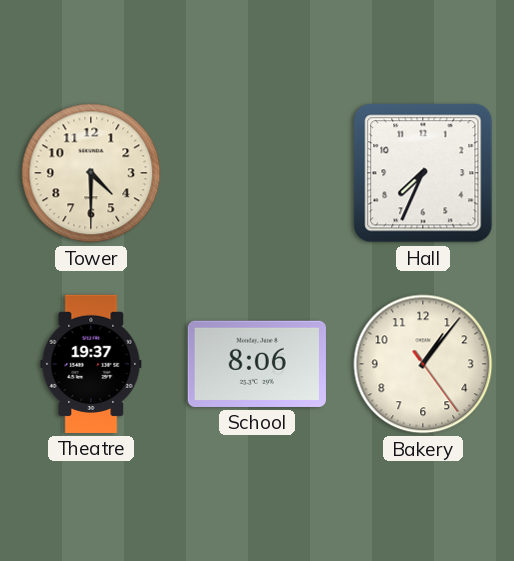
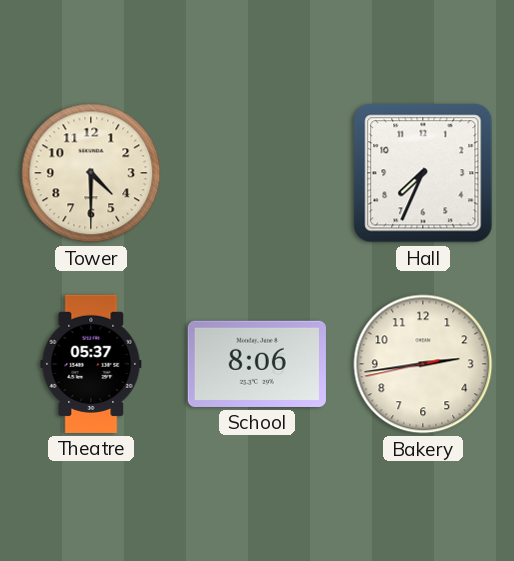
Theatre: 19:37 -> 05:37
Bakery: 1:06 -> 2:43
